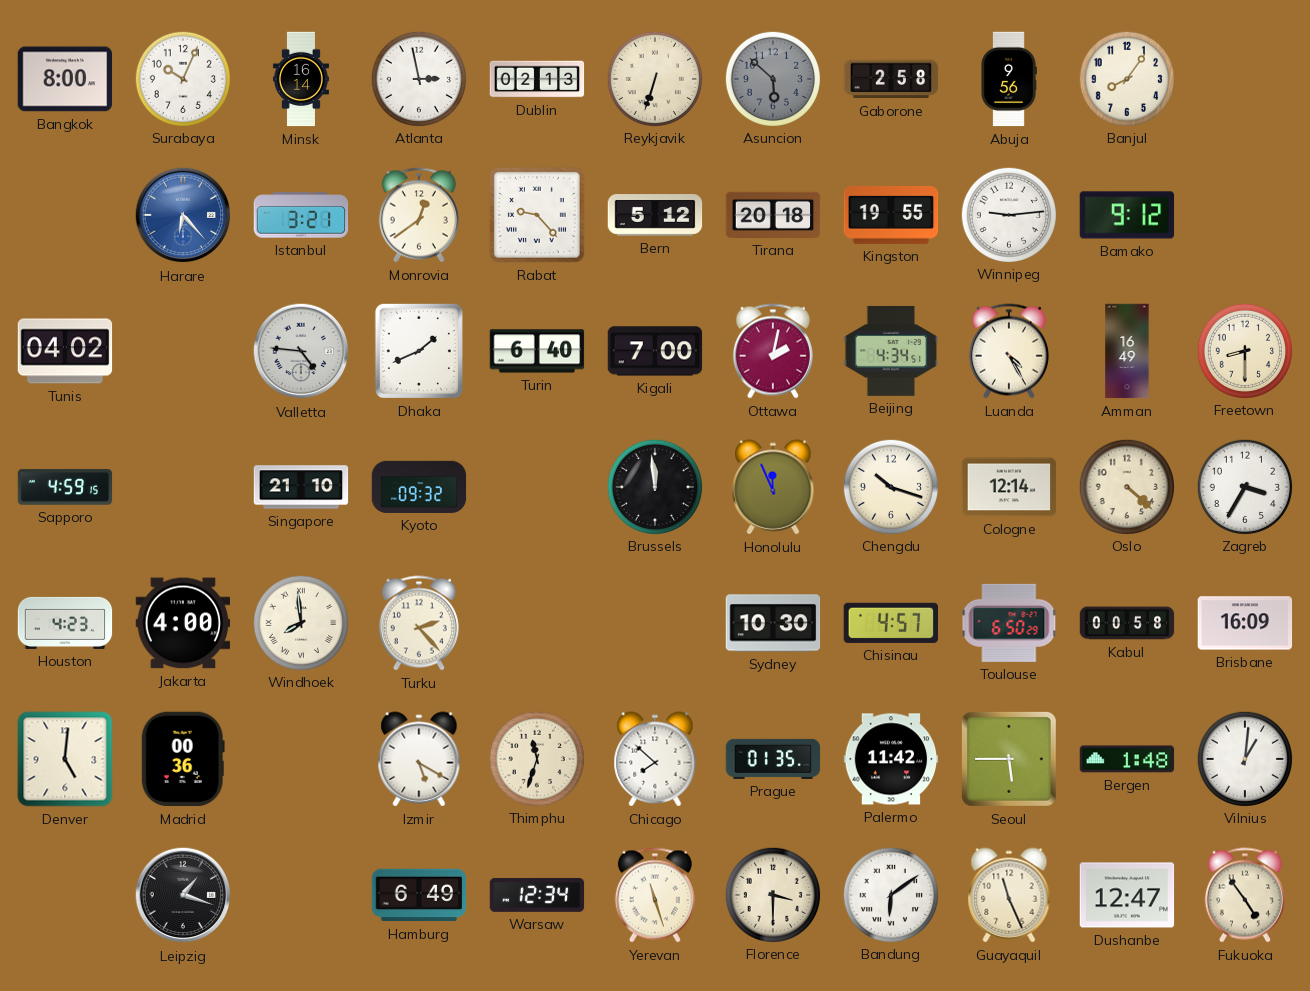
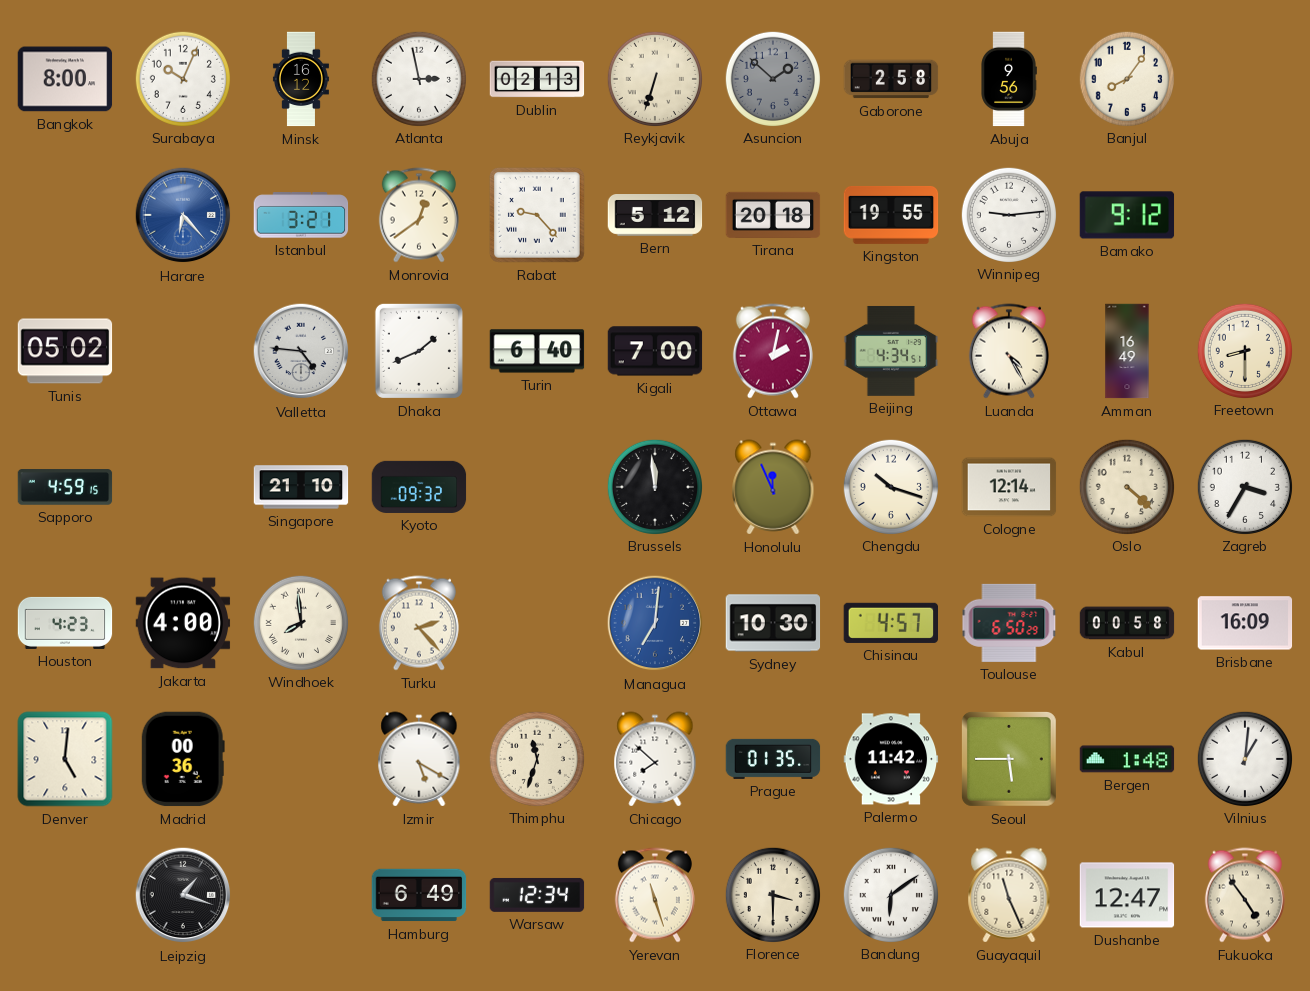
Minsk: 16:14 -> 16:12
Asuncion: 5:52 -> 1:52
Tunis: 04:02 -> 05:02
Managua: none -> 7:01
